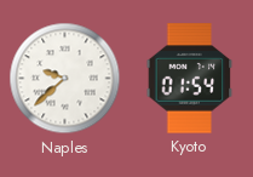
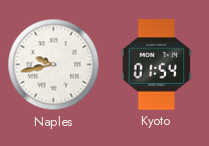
Naples: 9:38 -> 9:43
